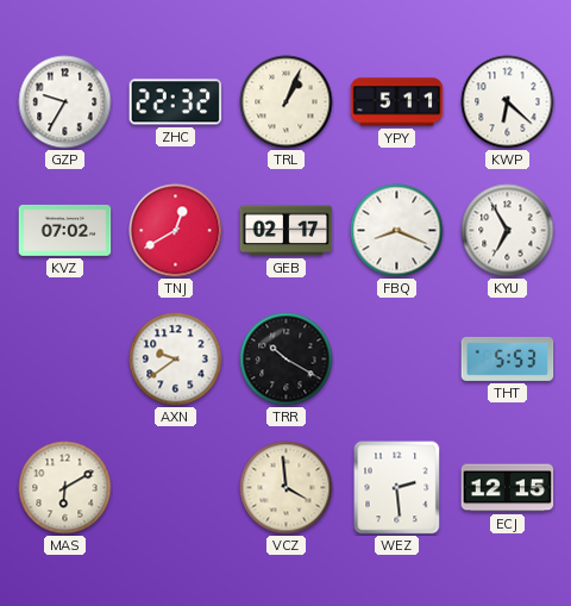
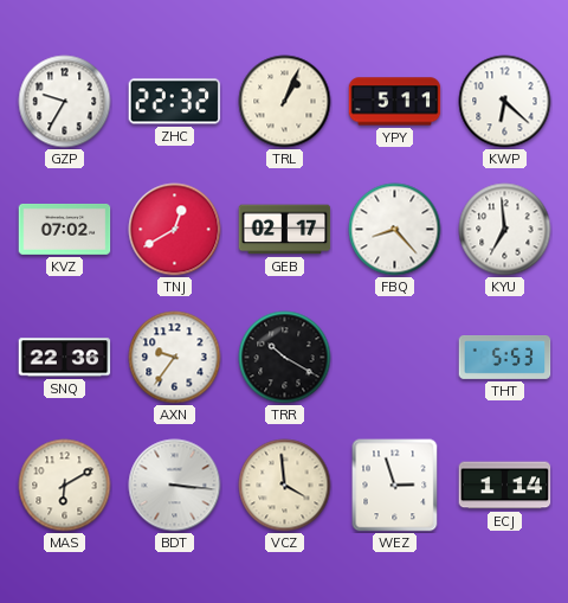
FBQ: 8:19 -> 8:23
KYU: 6:55 -> 6:59
SNQ: none -> 22:36
AXN: 9:39 -> 9:36
BDT: none -> 3:16
WEZ: 2:29 -> 2:57
ECJ: 12:15 -> 1:14
